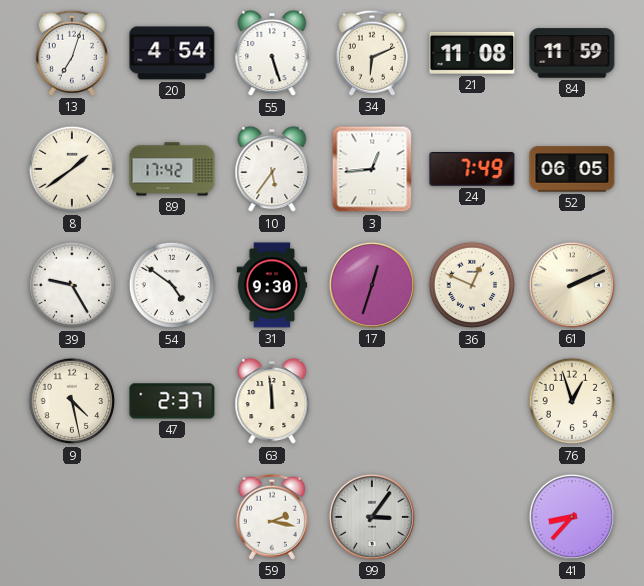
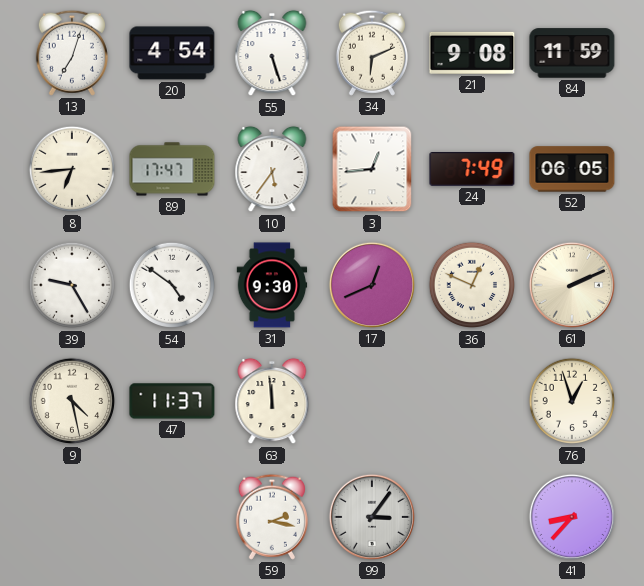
21: 11:08 -> 9:08
8: 1:39 -> 6:44
89: 17:42 -> 17:47
17: 12:33 -> 12:41
47: 2:37 -> 11:37
